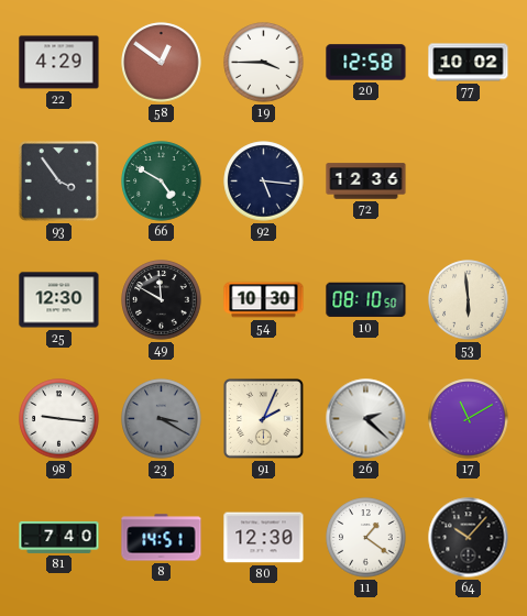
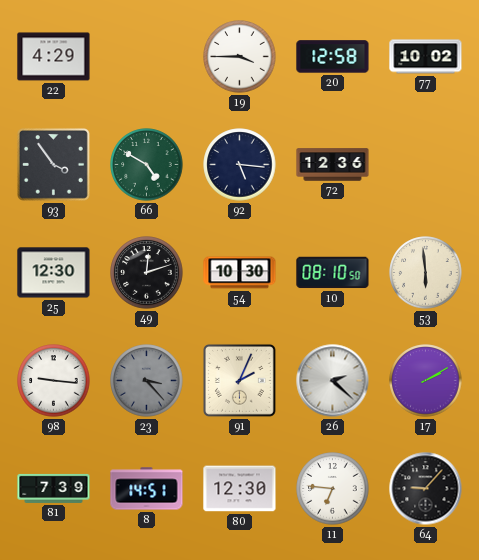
58: 12:51 -> none
49: 11:50 -> 12:12
23: 3:20 -> 3:23
17: 11:10 -> 2:10
81: 7:40 -> 7:39
11: 1:21 -> 6:46
64: 10:07 -> 9:07
